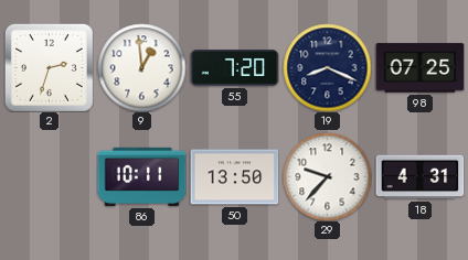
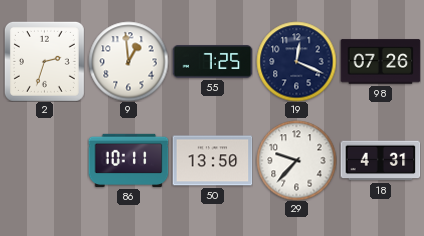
55: 7:20 -> 7:25
19: 8:19 -> 12:19
98: 07:25 -> 07:26
